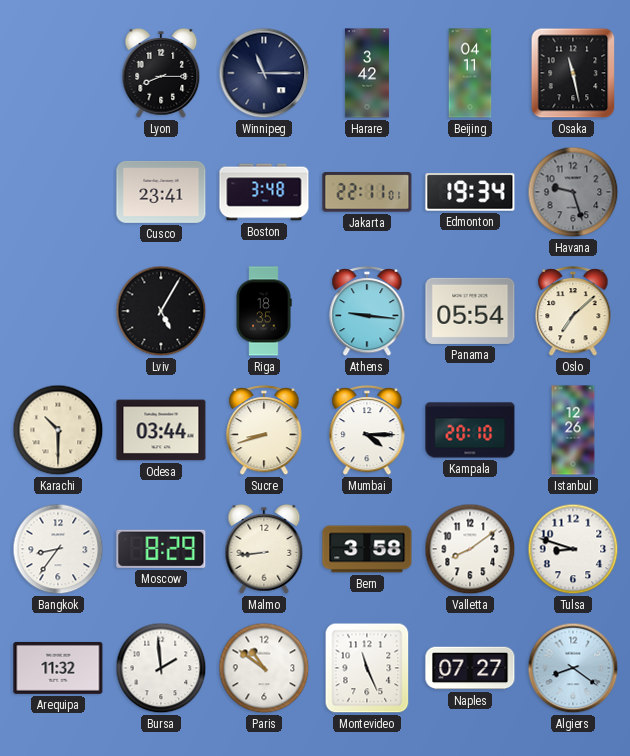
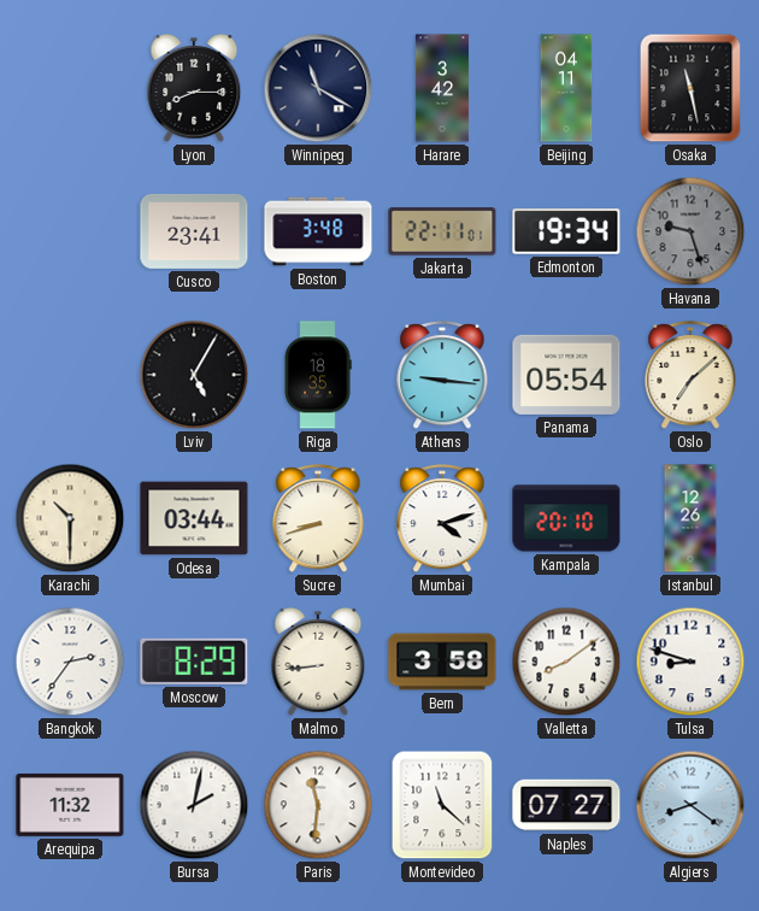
Winnipeg: 11:15 -> 11:20
Mumbai: 4:15 -> 4:12
Bangkok: 8:36 -> 2:36
Bursa: 1:59 -> 2:02
Paris: 10:51 -> 11:31
Montevideo: 11:26 -> 11:22
